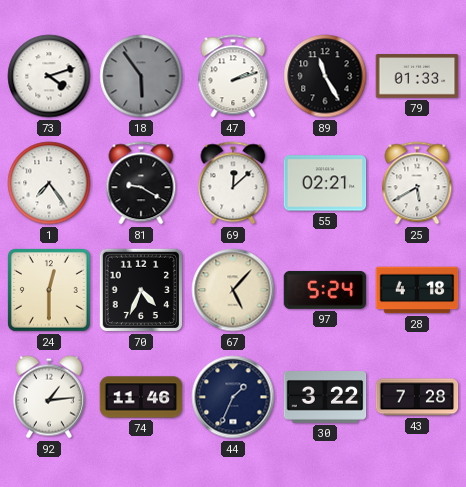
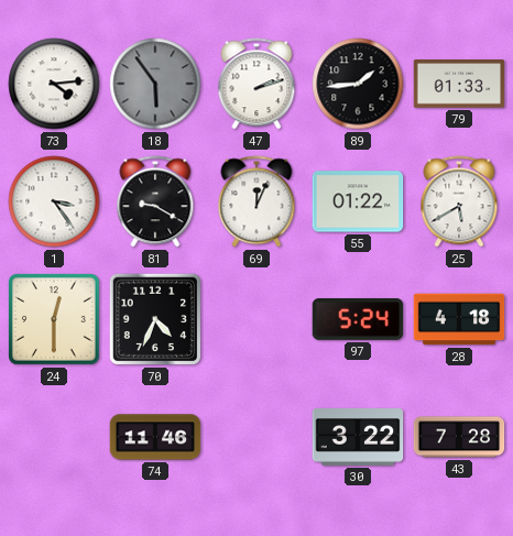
73: 4:12 -> 4:14
89: 11:25 -> 1:44
1: 7:24 -> 3:24
69: 12:08 -> 12:04
55: 02:21 -> 01:22
67: 5:07 -> none
92: 1:14 -> none
44: 1:34 -> none
